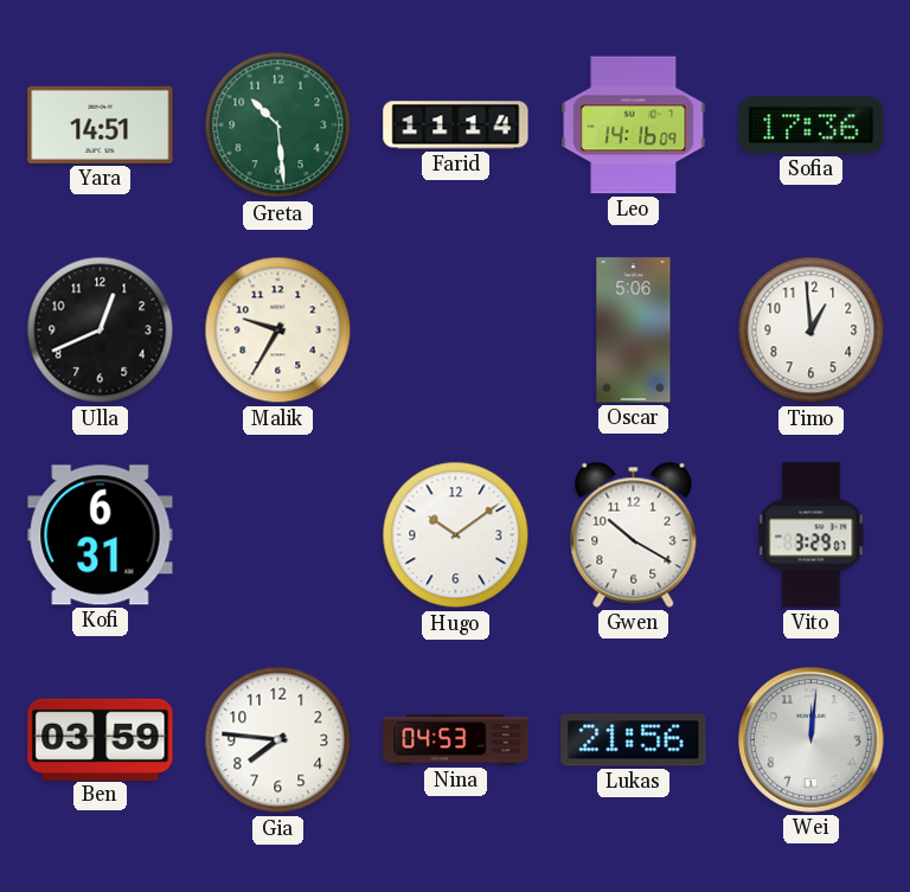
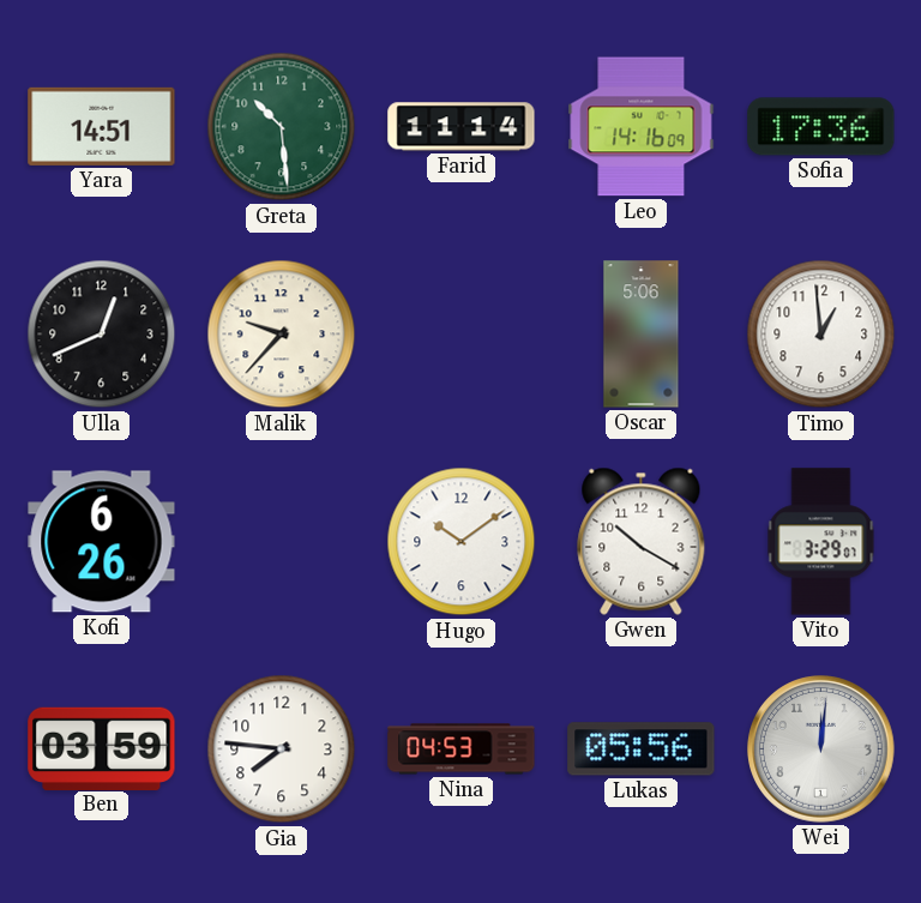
Malik: 9:35 -> 9:37
Kofi: 6:31 -> 6:26
Lukas: 21:56 -> 05:56
